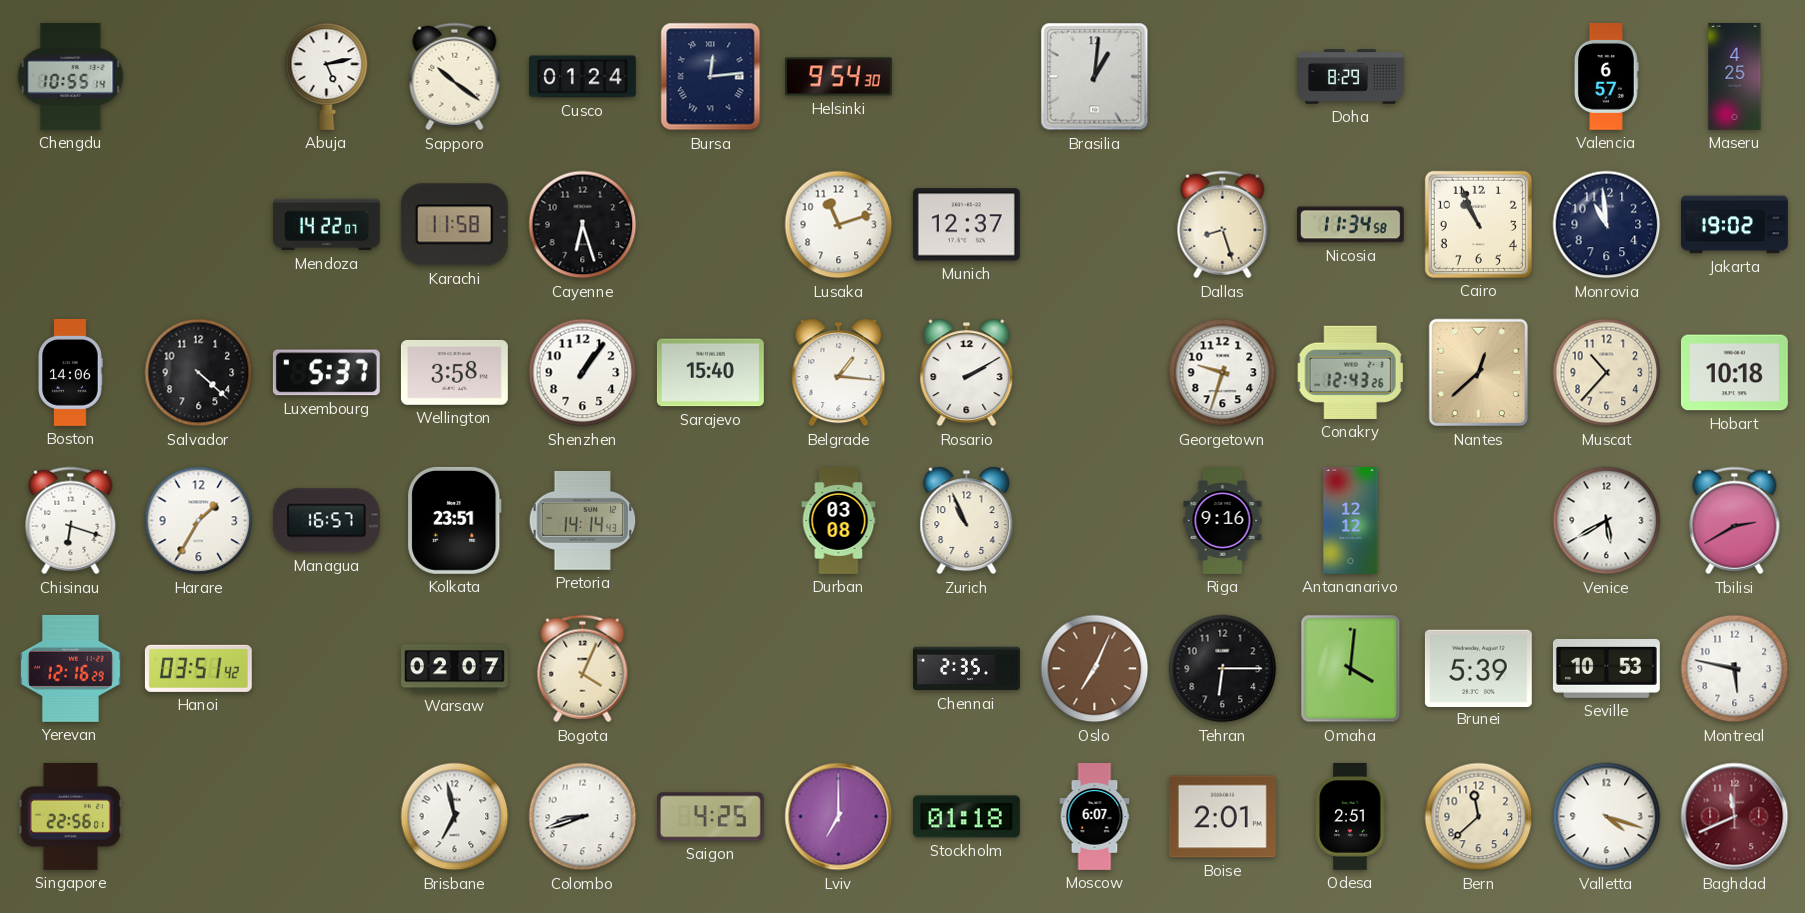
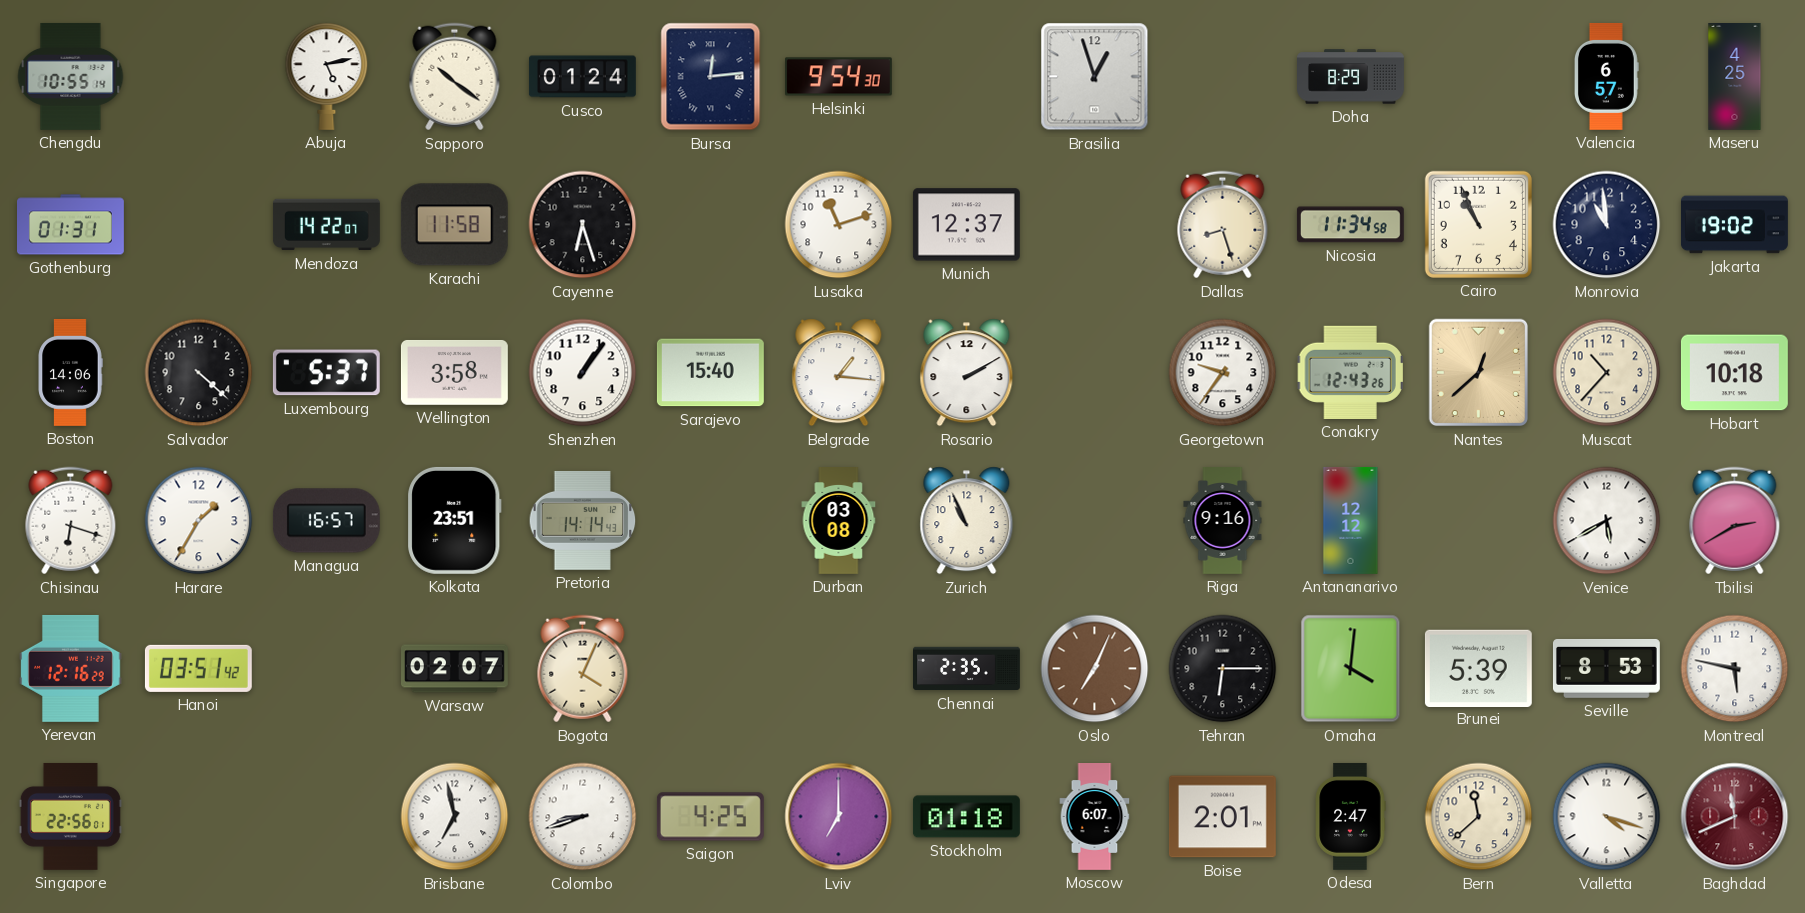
Brasilia: 1:01 -> 12:57
Gothenburg: none -> 01:31
Georgetown: 9:33 -> 9:36
Seville: 10:53 -> 8:53
Odesa: 2:51 -> 2:47
